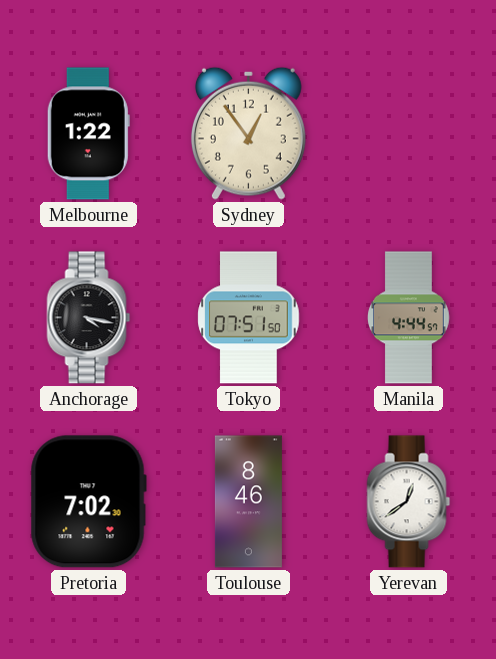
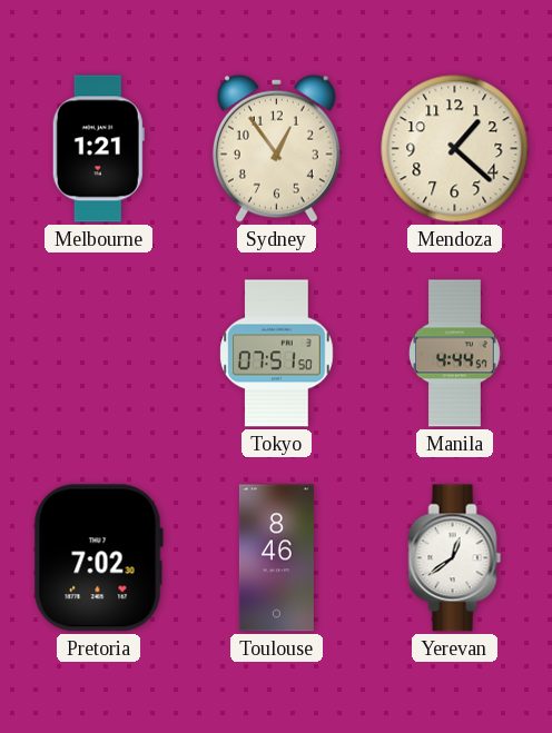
Melbourne: 1:22 -> 1:21
Mendoza: none -> 1:22
Anchorage: 4:17 -> none
